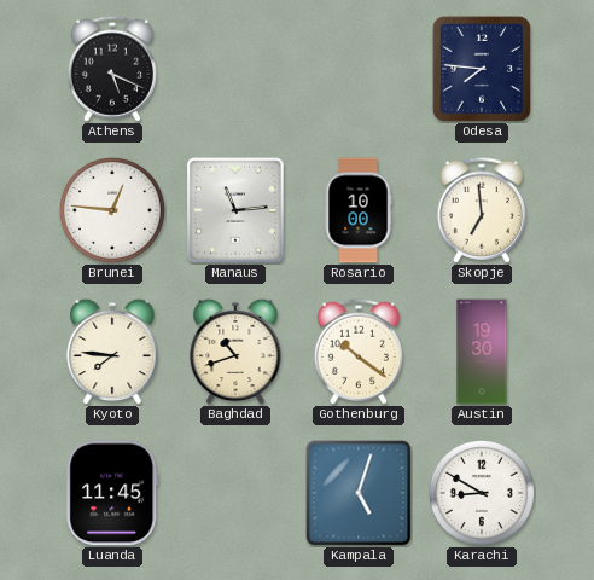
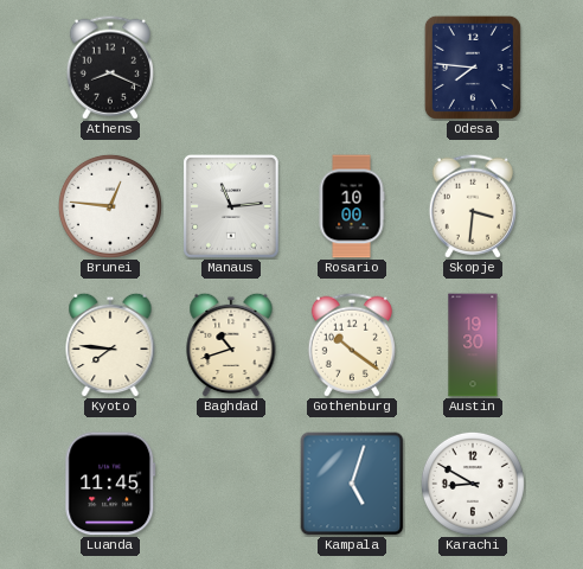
Athens: 5:19 -> 8:19
Skopje: 6:59 -> 3:31
